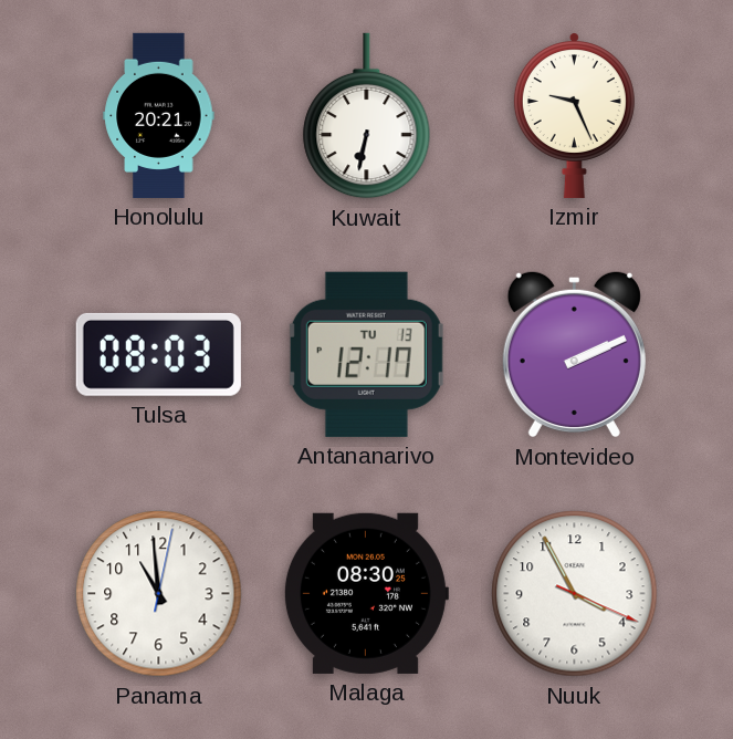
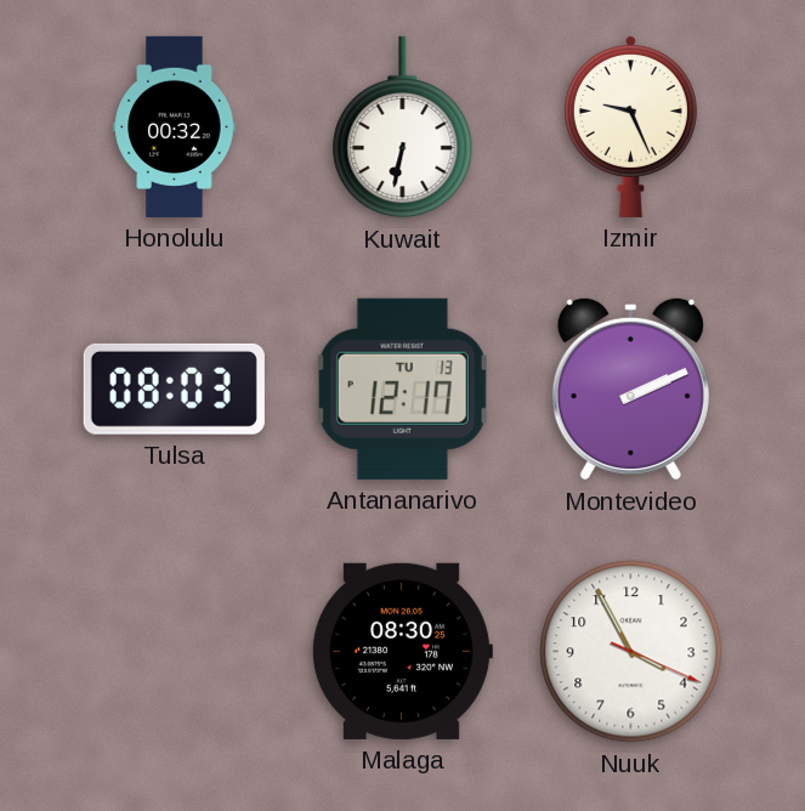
Honolulu: 20:21 -> 00:32
Panama: 10:59 -> none
